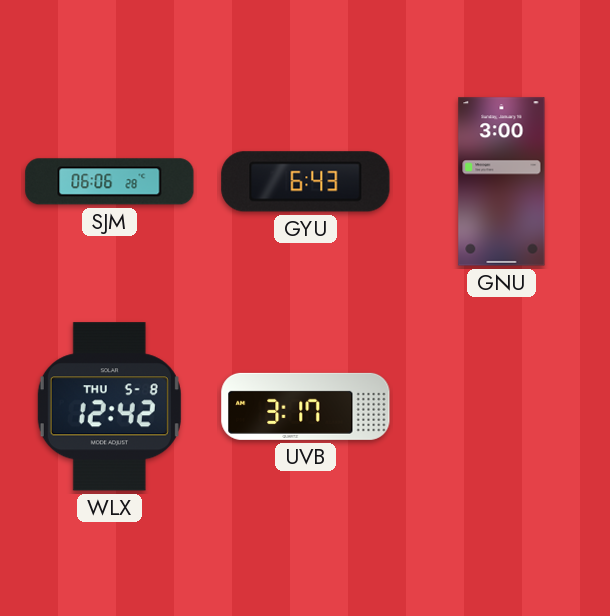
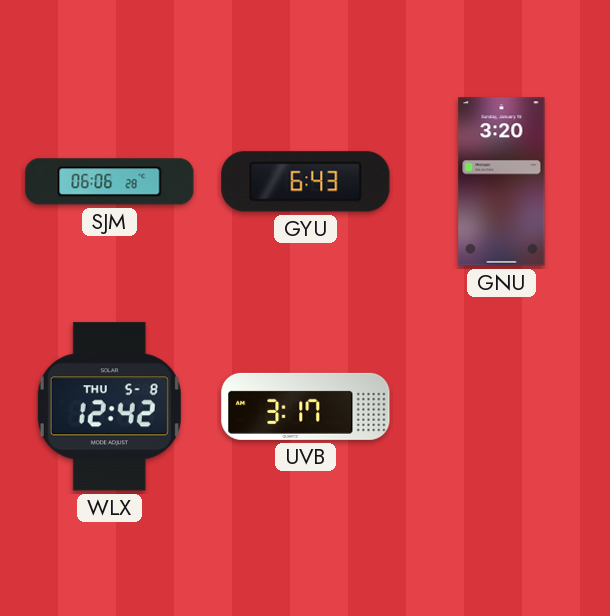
GNU: 3:00 -> 3:20
